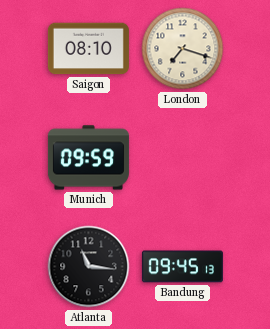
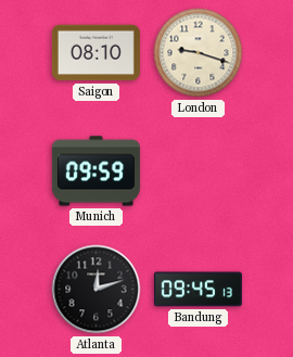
London: 7:18 -> 9:18
Atlanta: 11:16 -> 12:12
